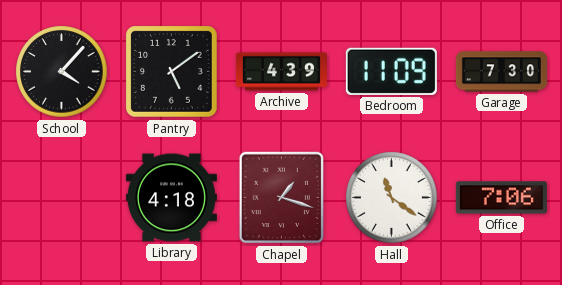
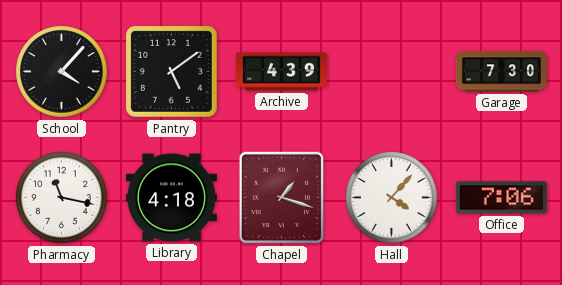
Bedroom: 11:09 -> none
Pharmacy: none -> 11:17
Hall: 11:21 -> 4:07
